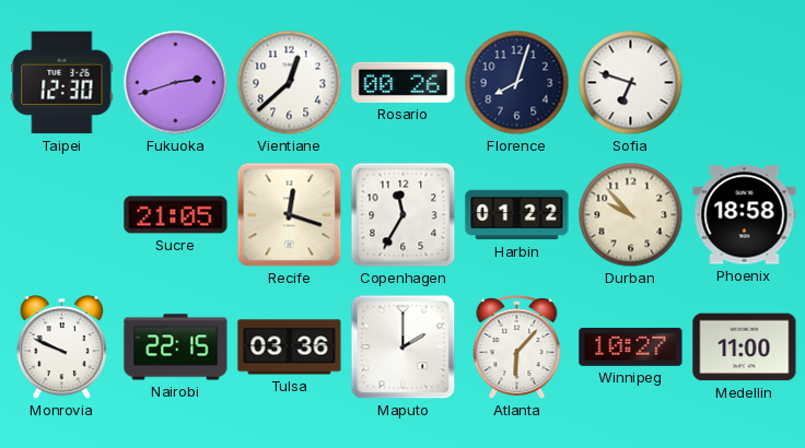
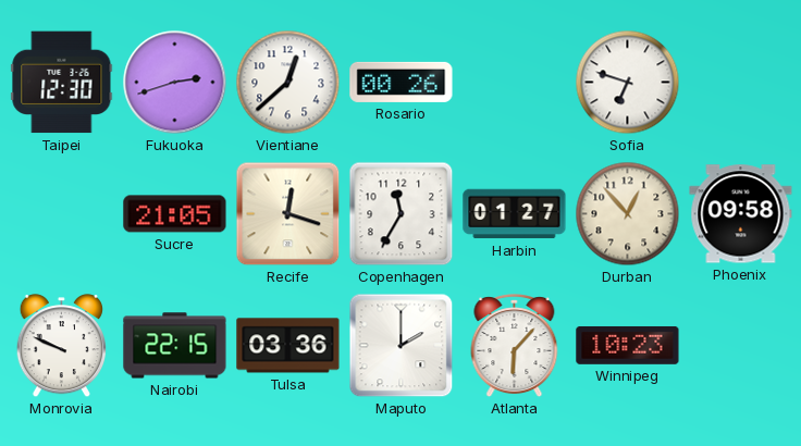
Florence: 8:03 -> none
Harbin: 01:22 -> 01:27
Durban: 9:53 -> 12:53
Phoenix: 18:58 -> 09:58
Winnipeg: 10:27 -> 10:23
Medellin: 11:00 -> none
